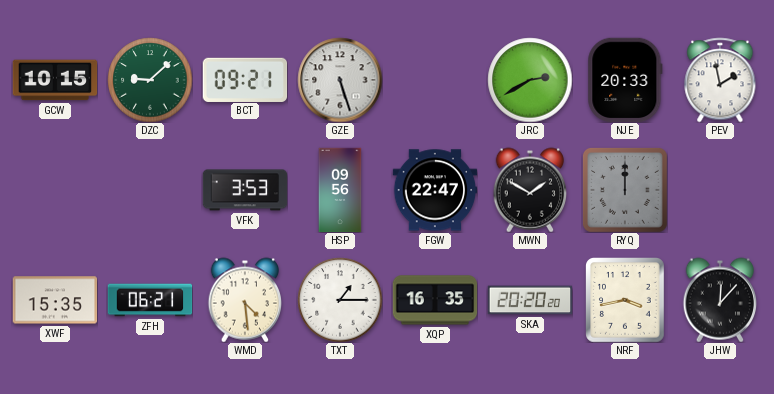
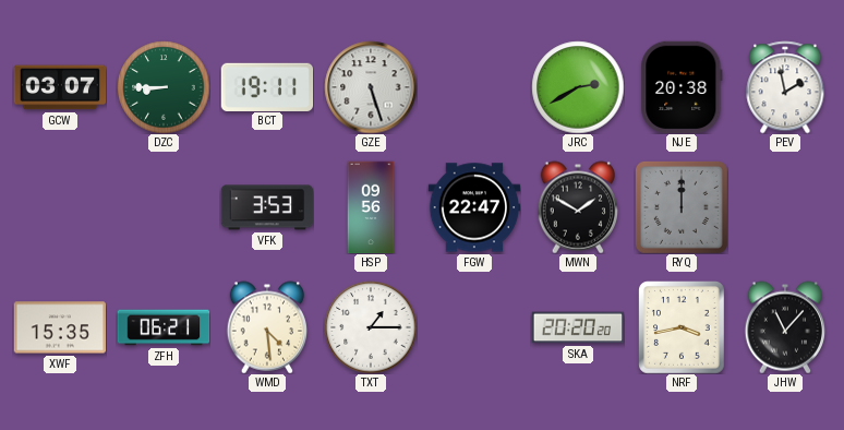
GCW: 10:15 -> 03:07
DZC: 9:08 -> 8:45
BCT: 09:21 -> 19:11
NJE: 20:33 -> 20:38
XQP: 16:35 -> none
JHW: 12:07 -> 11:07
